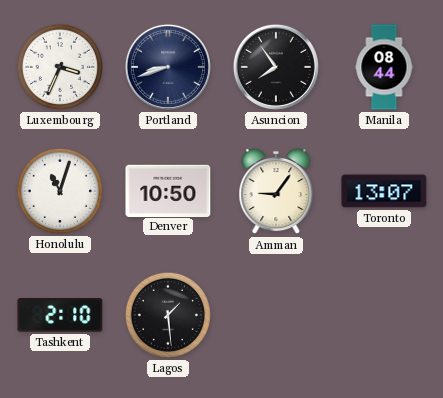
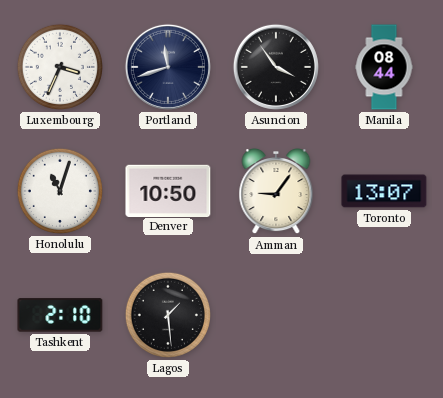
Portland: 8:42 -> 11:42
Asuncion: 7:54 -> 3:54
